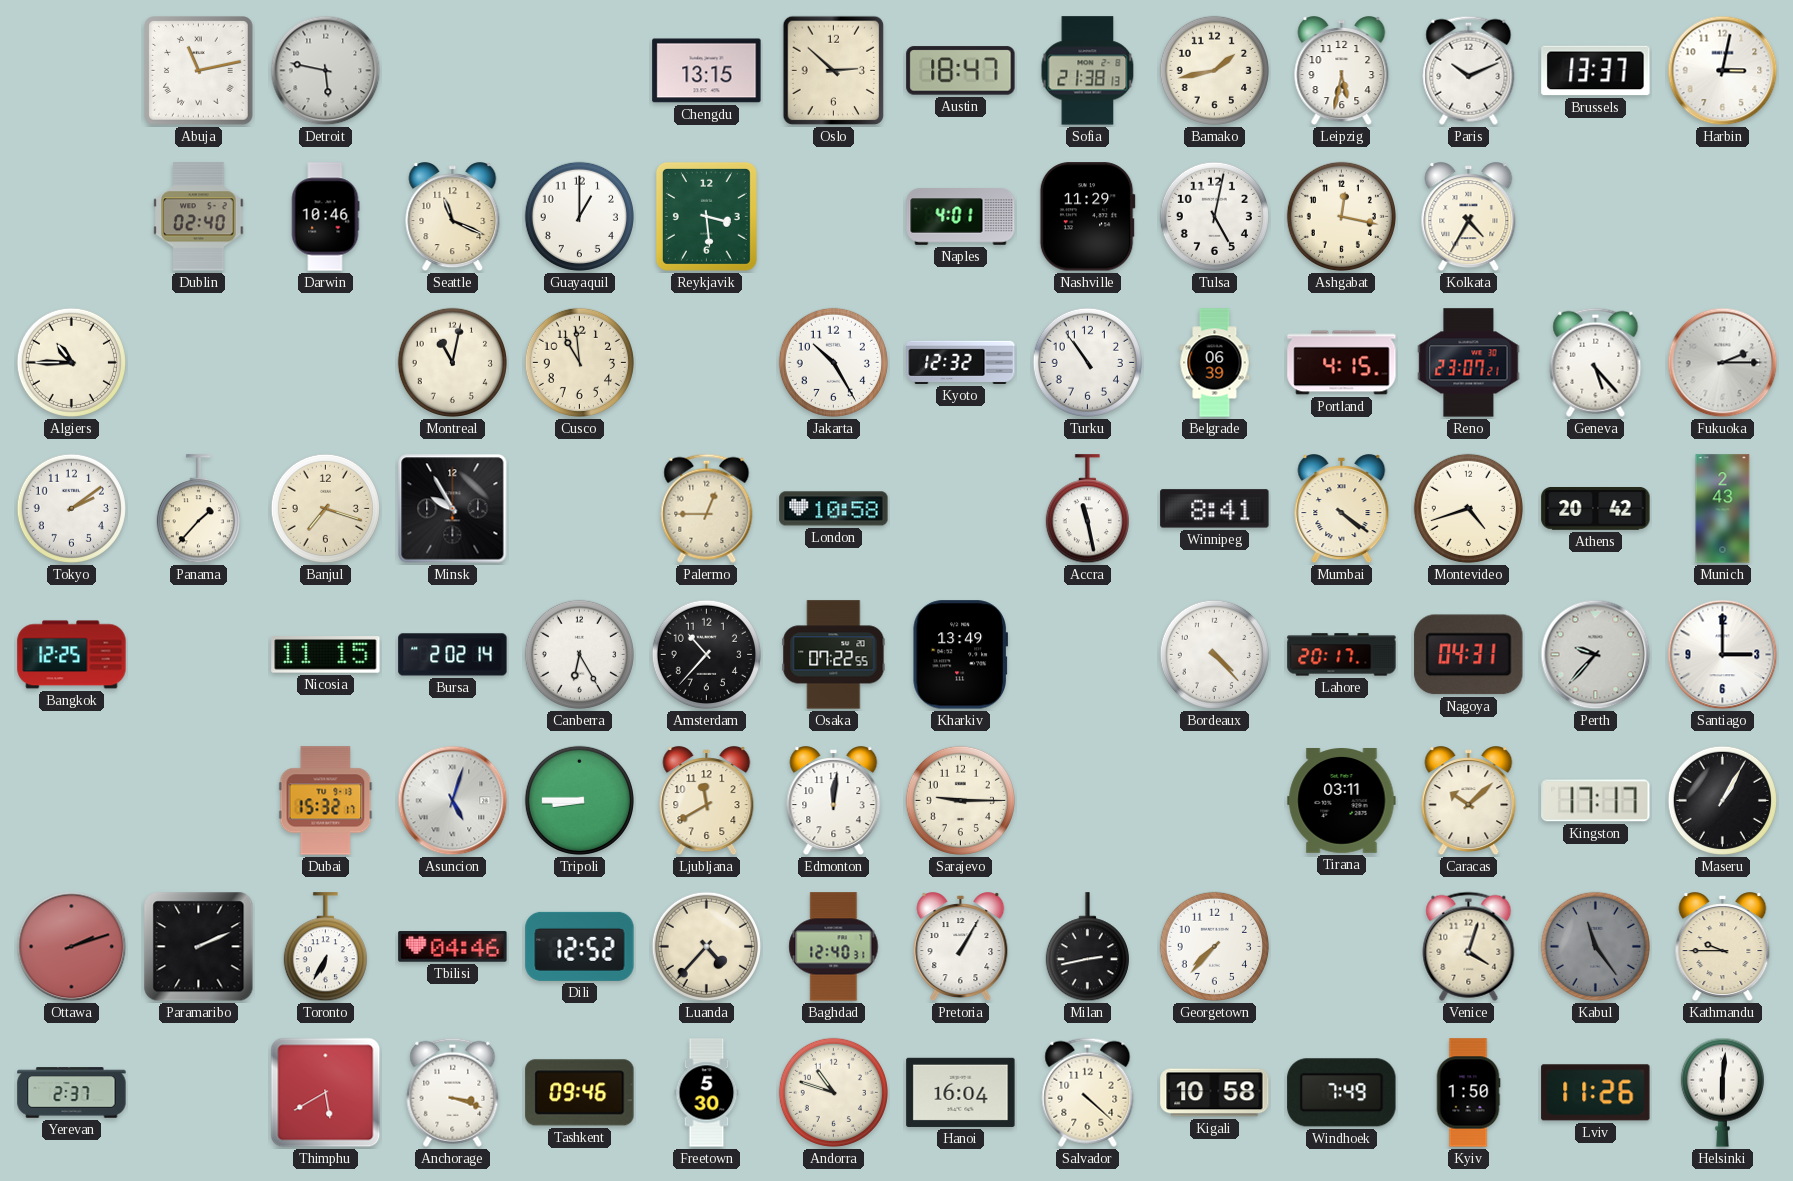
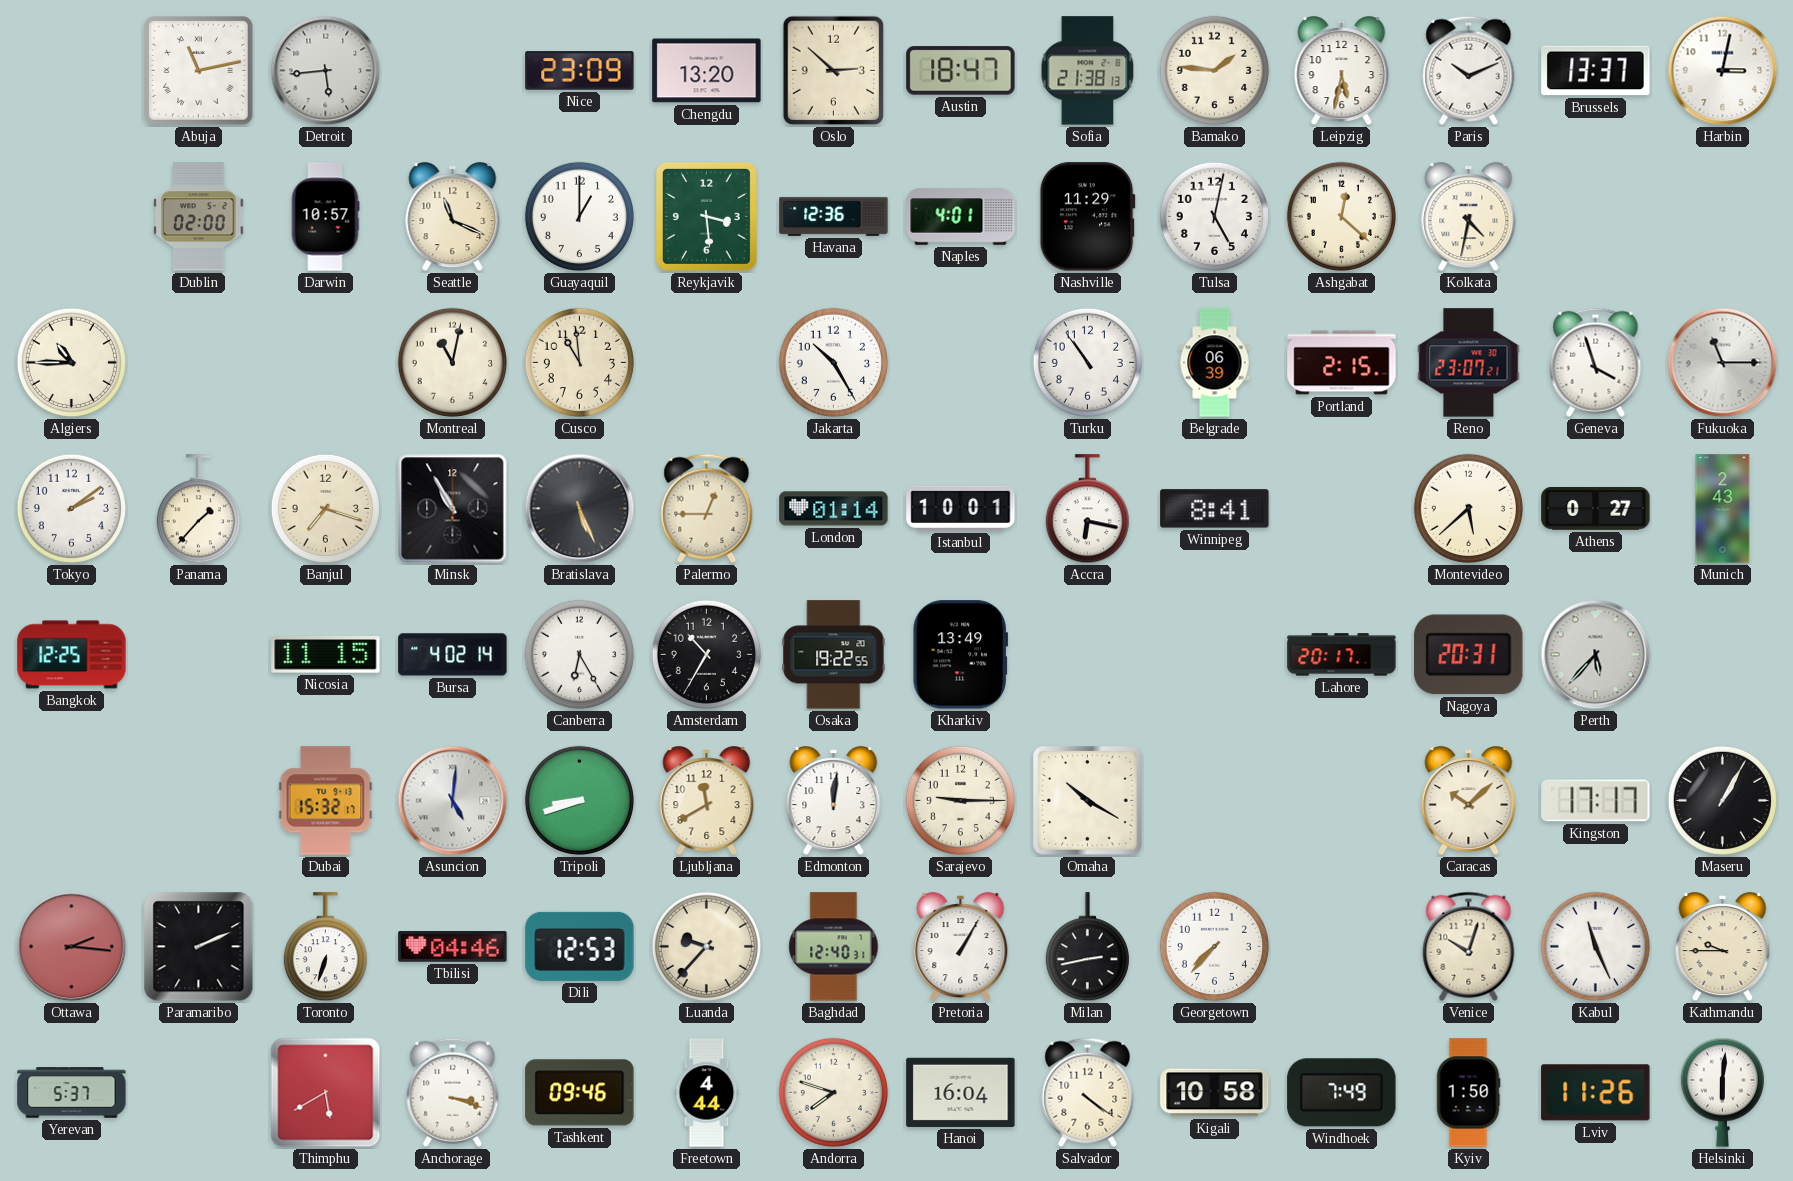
Detroit: 5:47 -> 5:44
Nice: none -> 23:09
Chengdu: 13:15 -> 13:20
Bamako: 1:43 -> 1:46
Dublin: 02:40 -> 02:00
Darwin: 10:46 -> 10:57
Havana: none -> 12:36
Ashgabat: 12:17 -> 12:22
Kolkata: 4:35 -> 4:32
Kyoto: 12:32 -> none
Portland: 4:15 -> 2:15
Geneva: 5:23 -> 3:57
Fukuoka: 2:15 -> 11:15
Minsk: 9:55 -> 10:55
Bratislava: none -> 5:26
London: 10:58 -> 01:14
Istanbul: none -> 10:01
Accra: 11:28 -> 6:17
Mumbai: 4:21 -> none
Montevideo: 4:42 -> 5:38
Athens: 20:42 -> 0:27
Bursa: 2:02 -> 4:02
Amsterdam: 10:37 -> 10:35
Osaka: 07:22 -> 19:22
Bordeaux: 4:23 -> none
Nagoya: 04:31 -> 20:31
Perth: 9:37 -> 5:37
Santiago: 3:00 -> none
Asuncion: 5:03 -> 5:01
Tripoli: 8:45 -> 8:42
Omaha: none -> 10:20
Tirana: 03:11 -> none
Ottawa: 2:12 -> 2:16
Toronto: 6:35 -> 6:33
Dili: 12:52 -> 12:53
Luanda: 4:37 -> 9:37
Venice: 4:03 -> 10:03
Kabul: 11:24 -> 11:26
Kabul dial: grey -> white
Yerevan: 2:37 -> 5:37
Freetown: 5:30 -> 4:44
Andorra: 10:48 -> 7:48
Salvador: 4:22 -> 4:21
